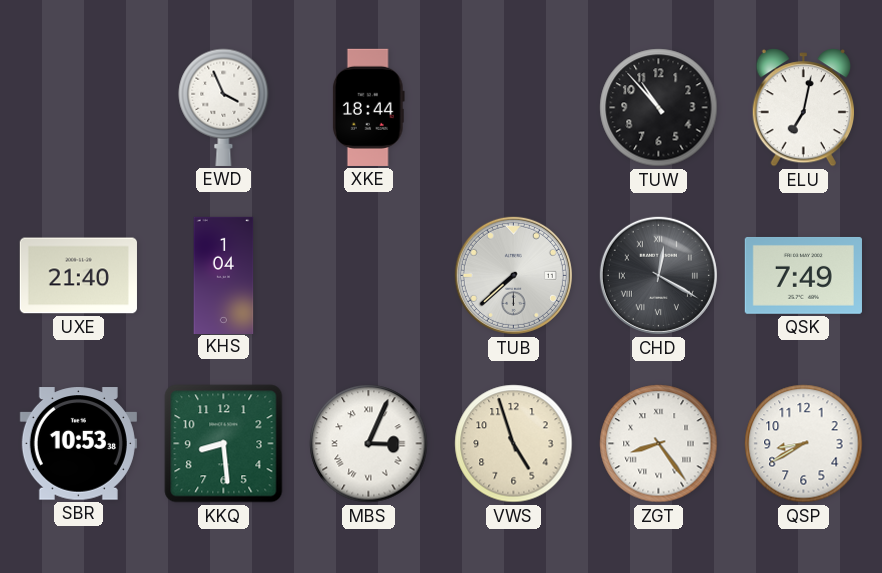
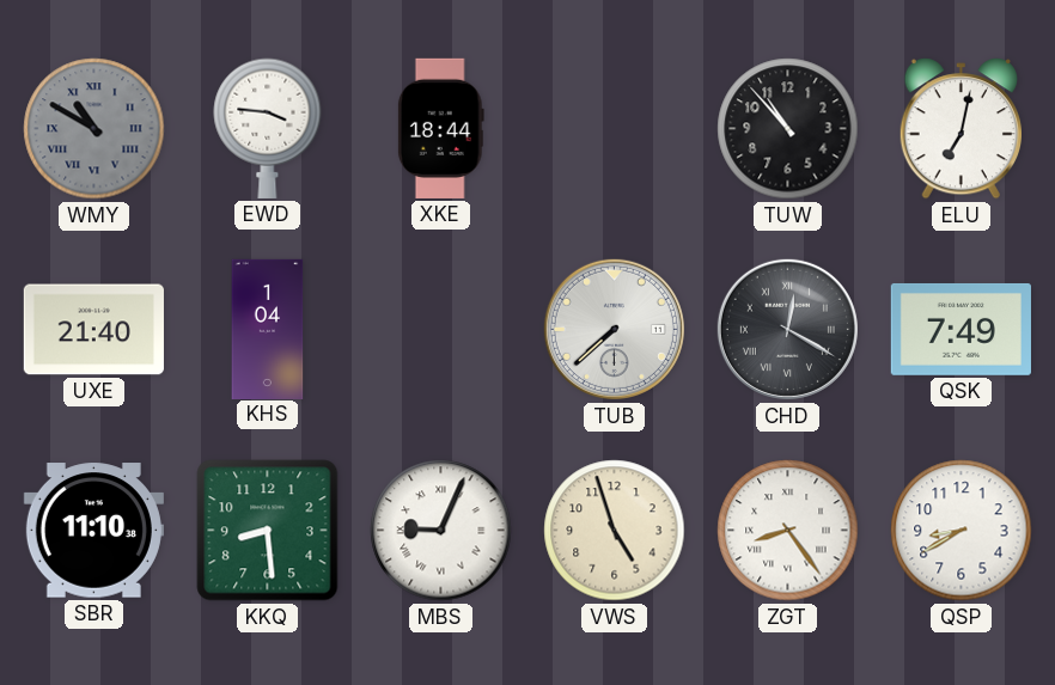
WMY: none -> 10:50
EWD: 3:56 -> 3:46
SBR: 10:53 -> 11:10
MBS: 3:04 -> 9:04
